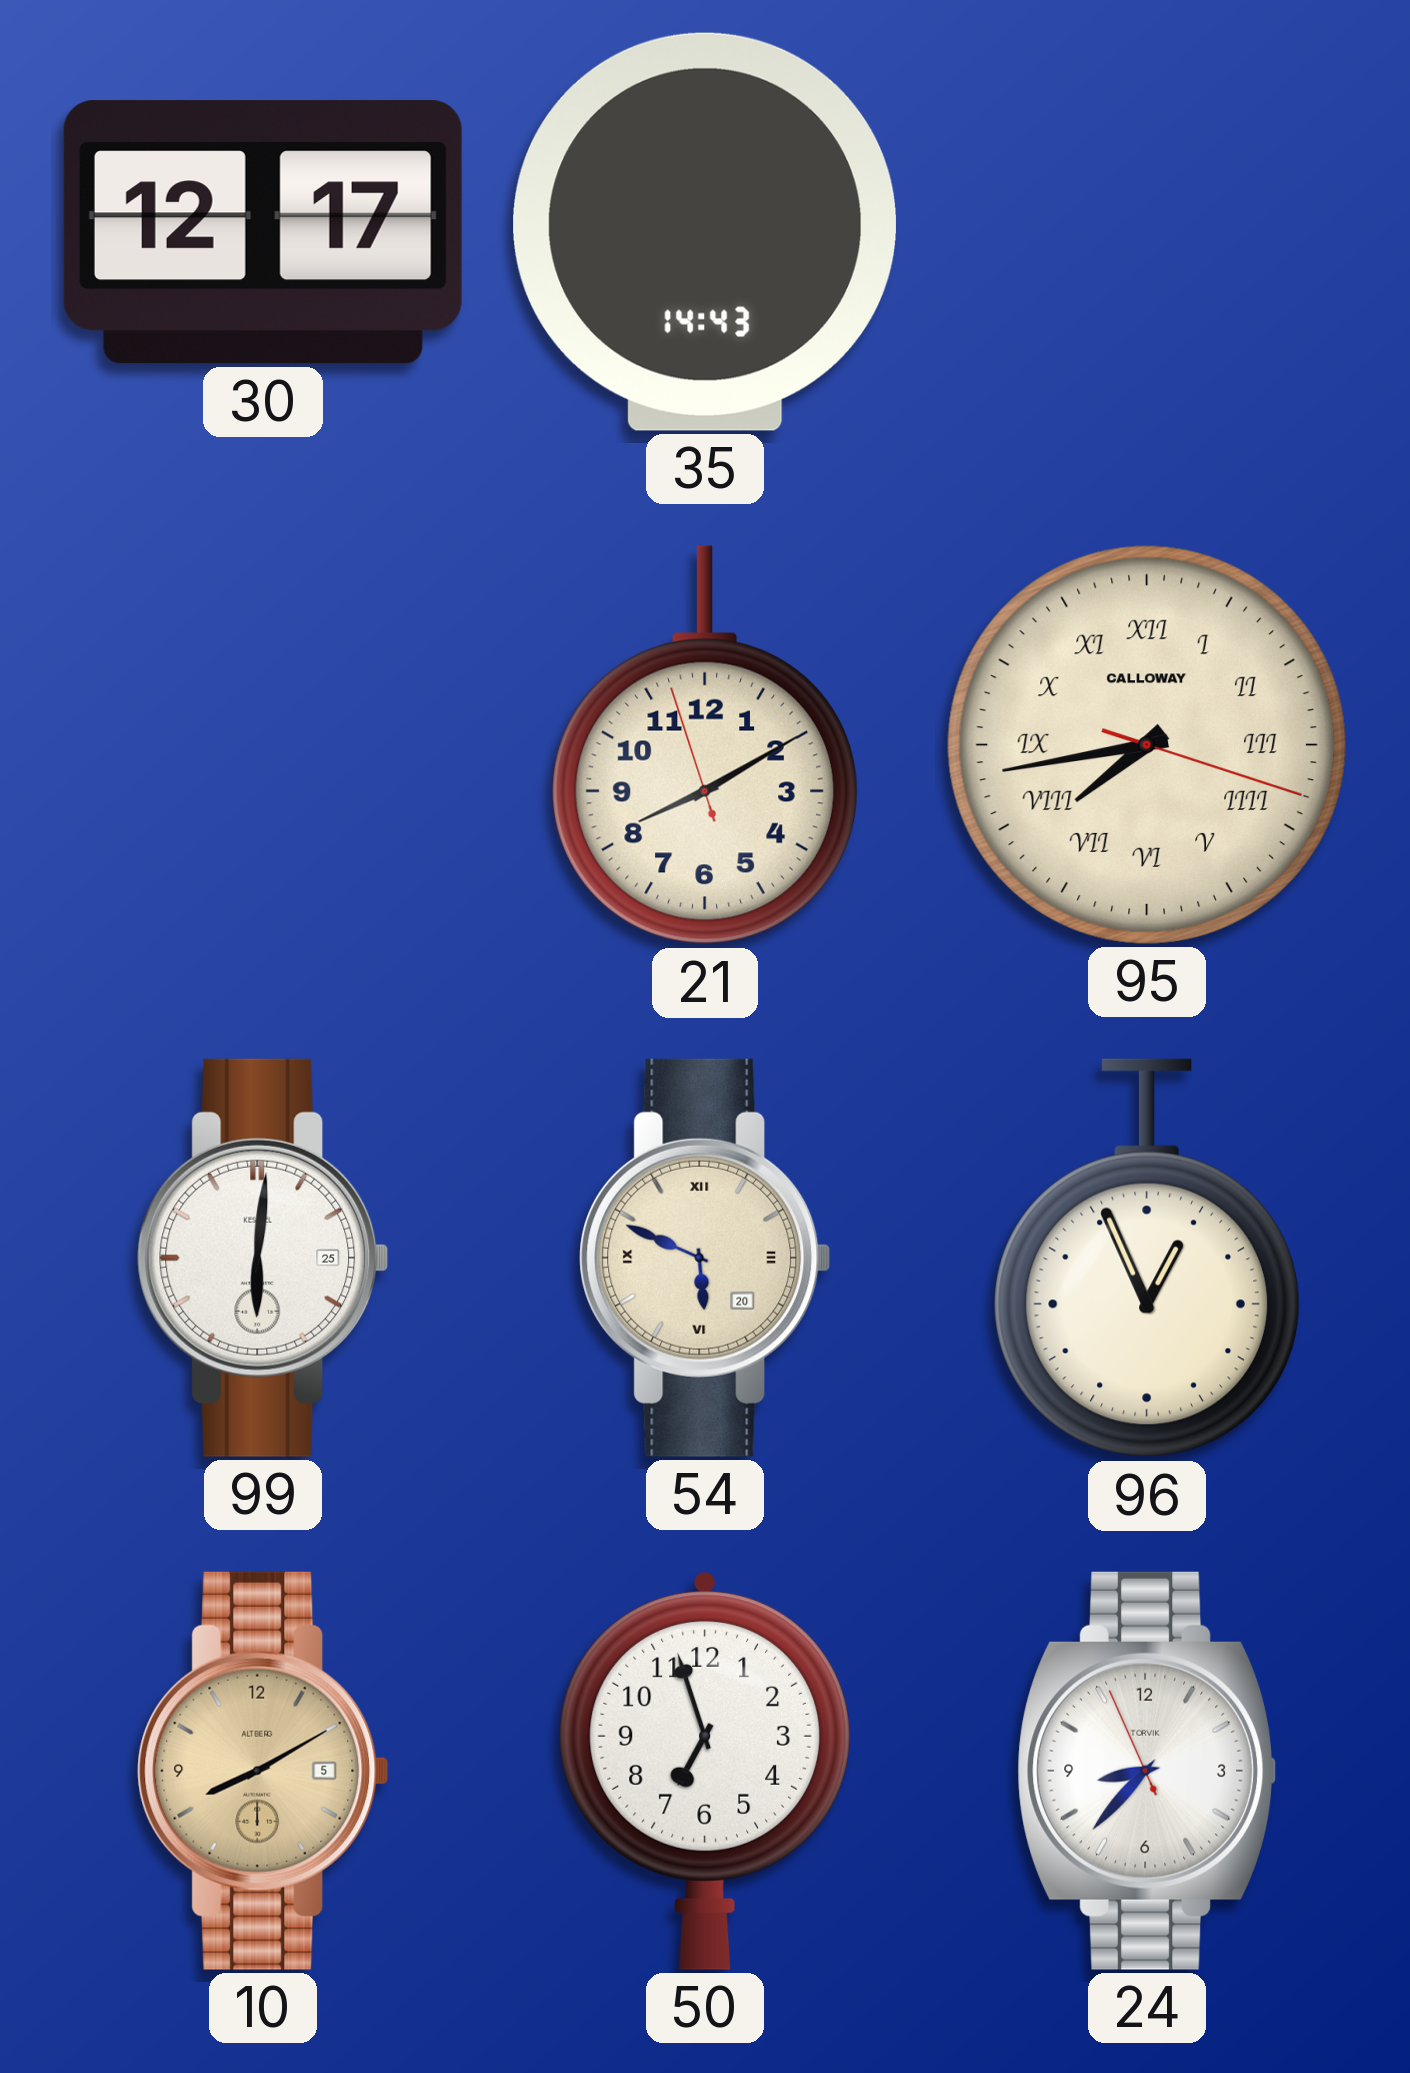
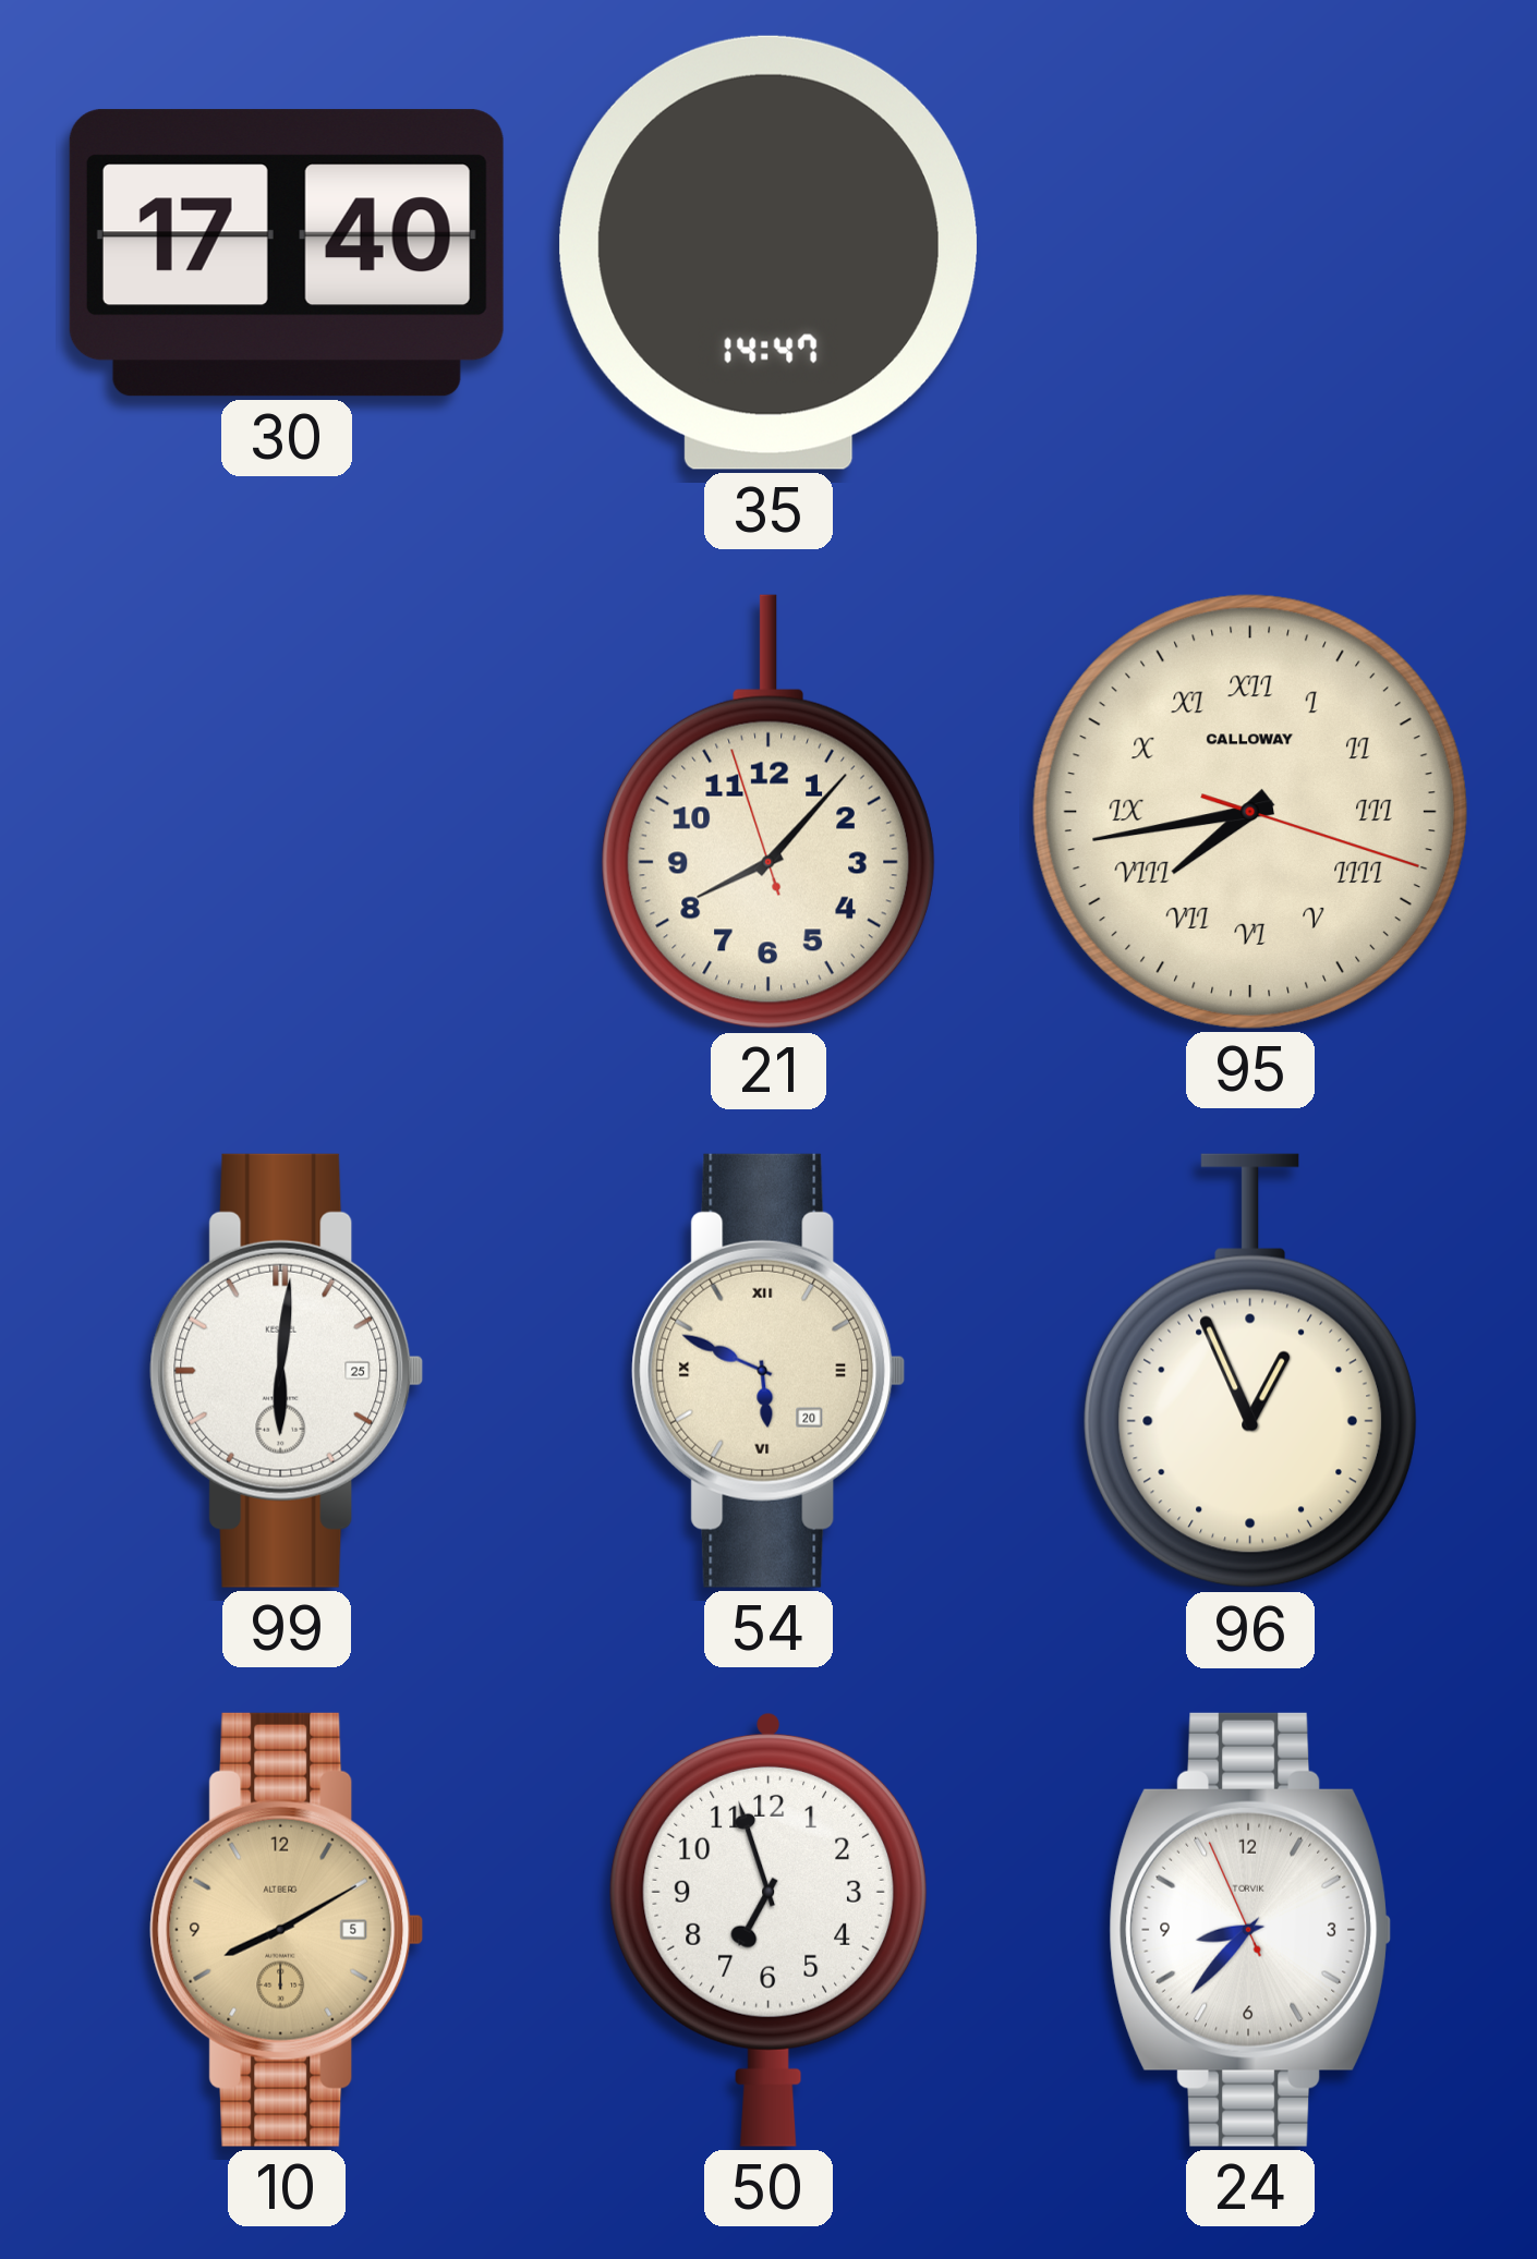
30: 12:17 -> 17:40
35: 14:43 -> 14:47
21: 8:09 -> 8:06
